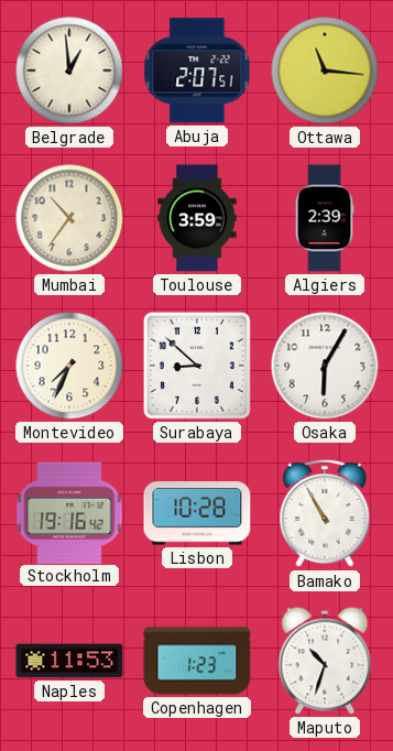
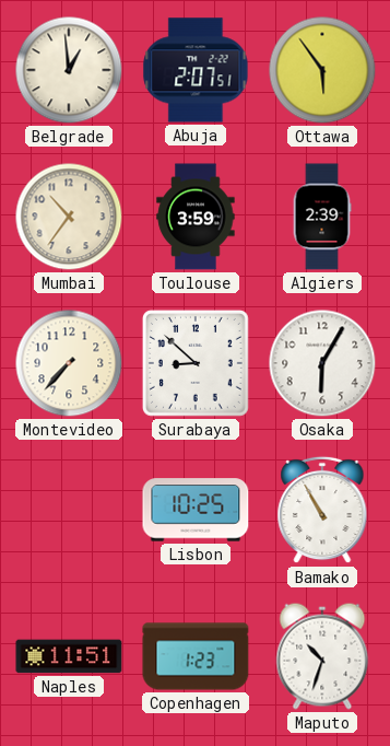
Ottawa: 11:16 -> 5:54
Montevideo: 7:34 -> 7:37
Stockholm: 19:16 -> none
Lisbon: 10:28 -> 10:25
Naples: 11:53 -> 11:51
